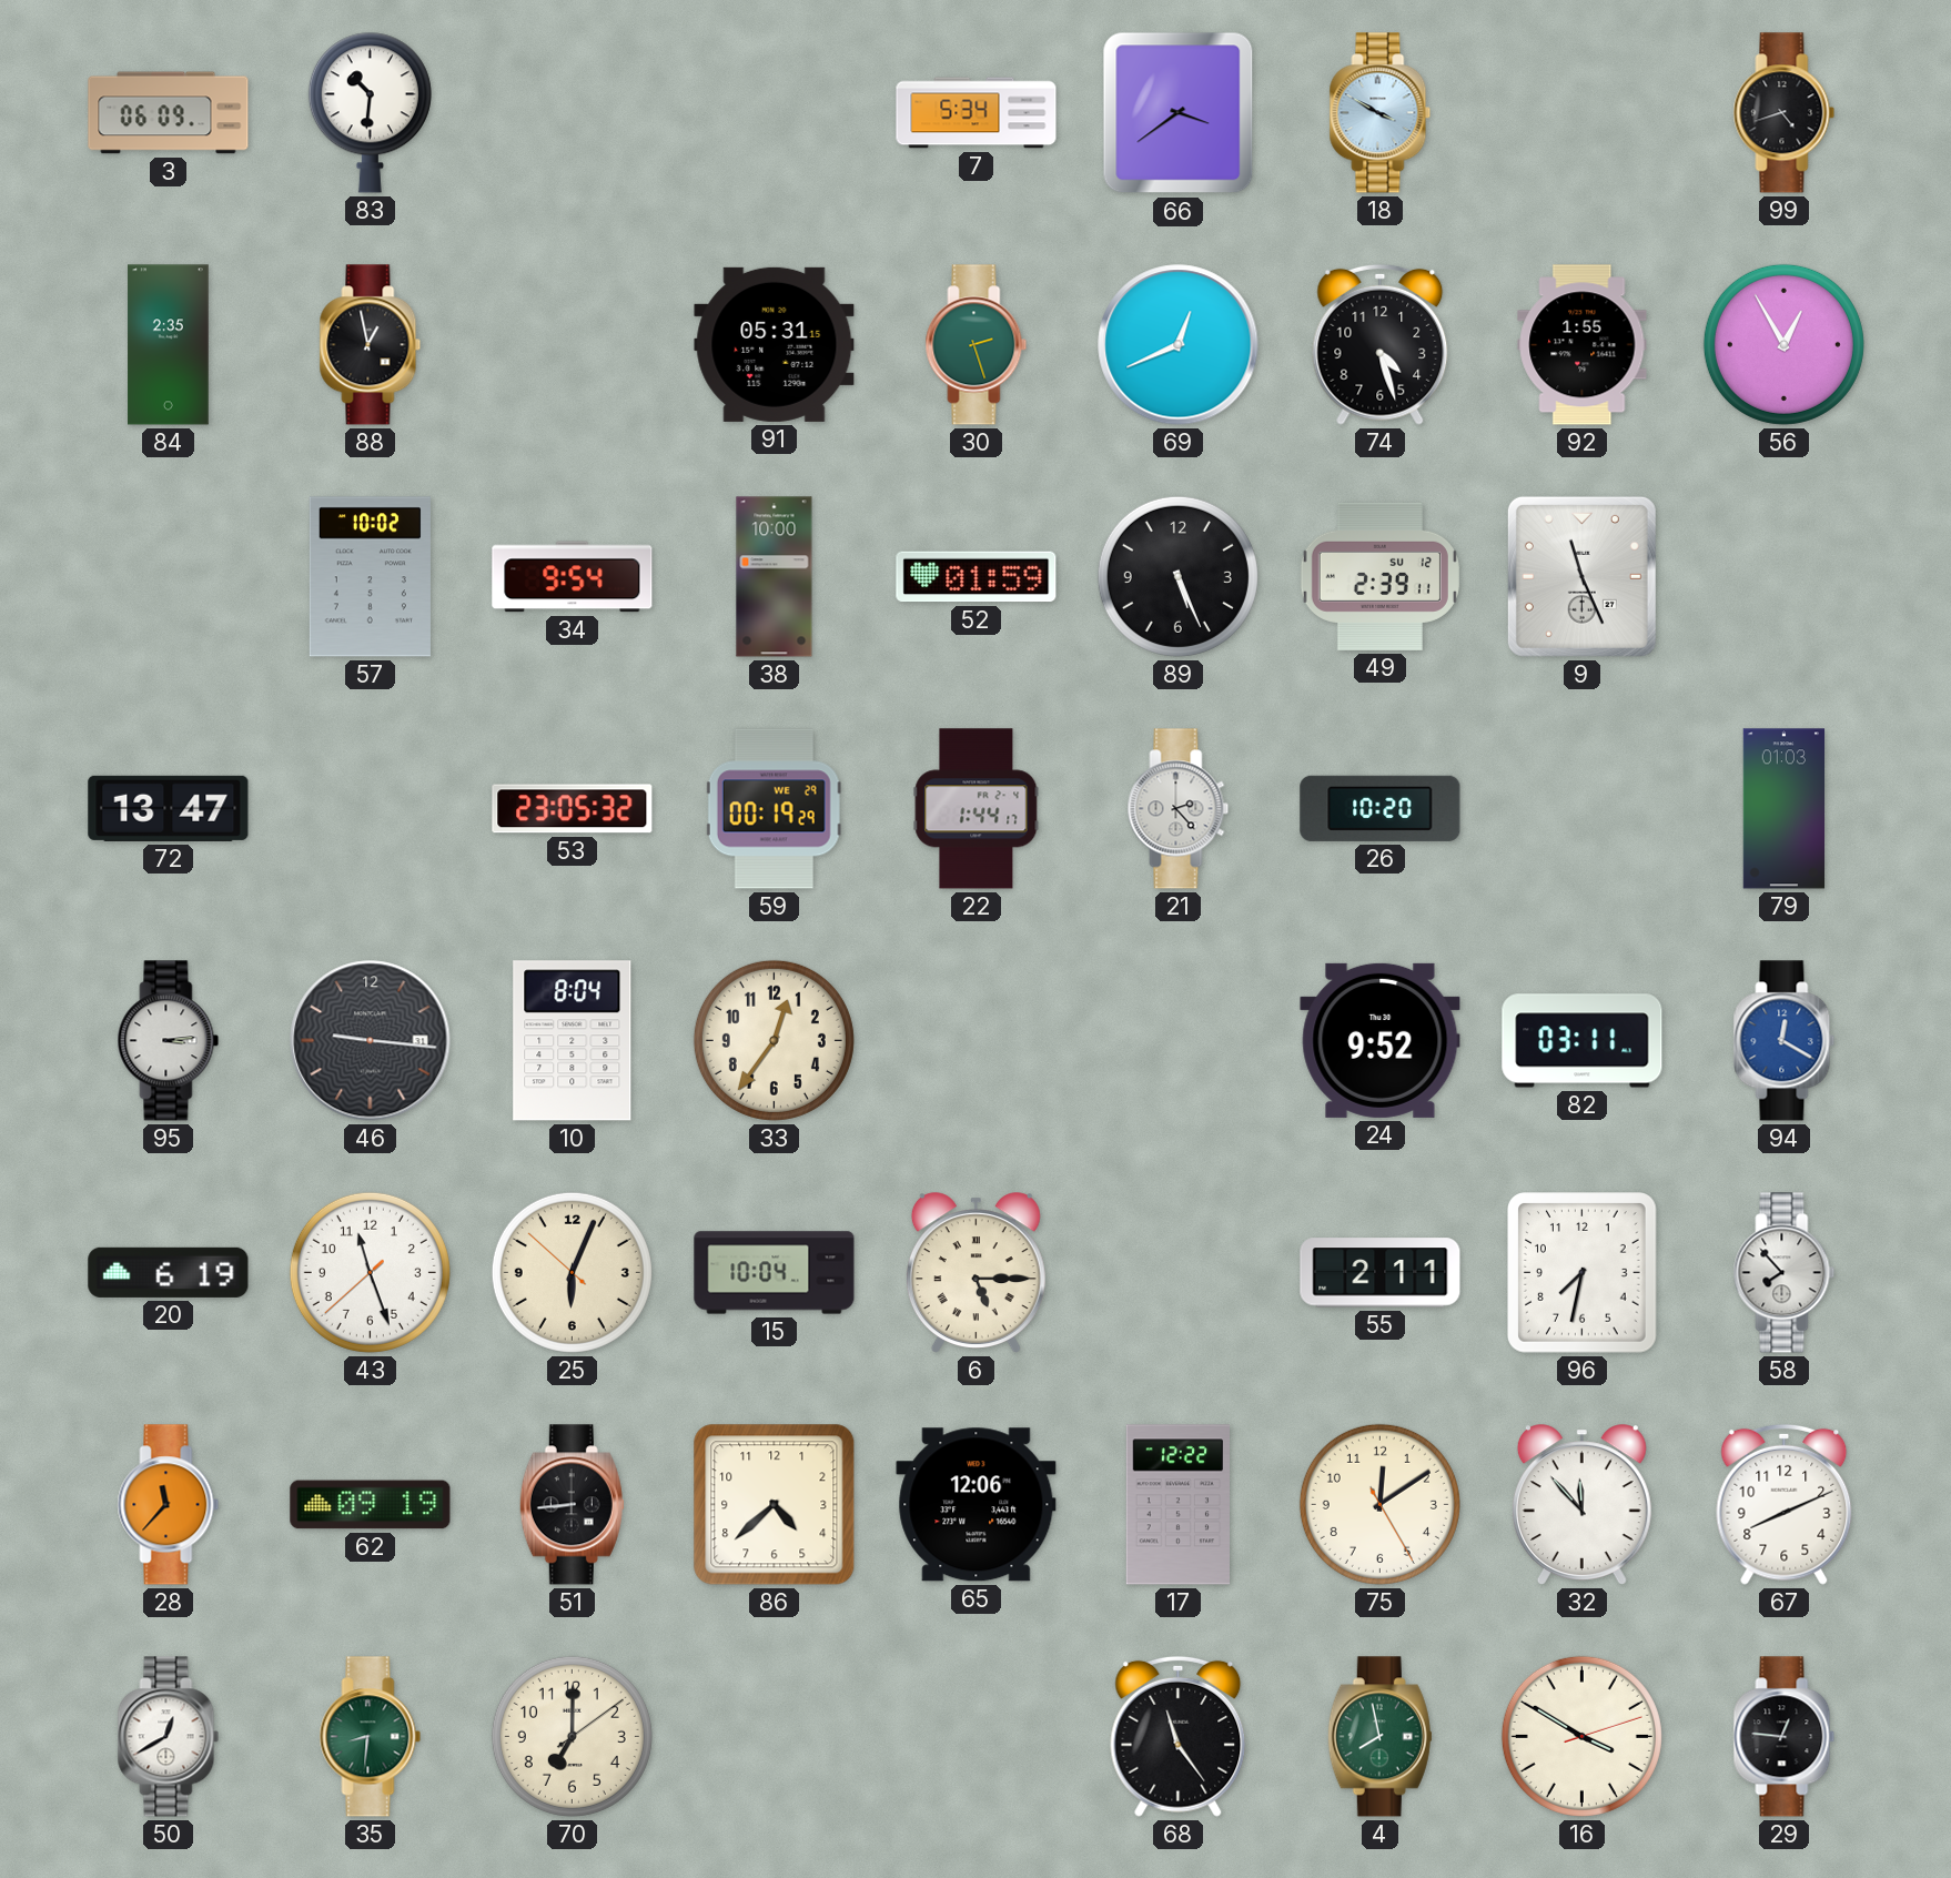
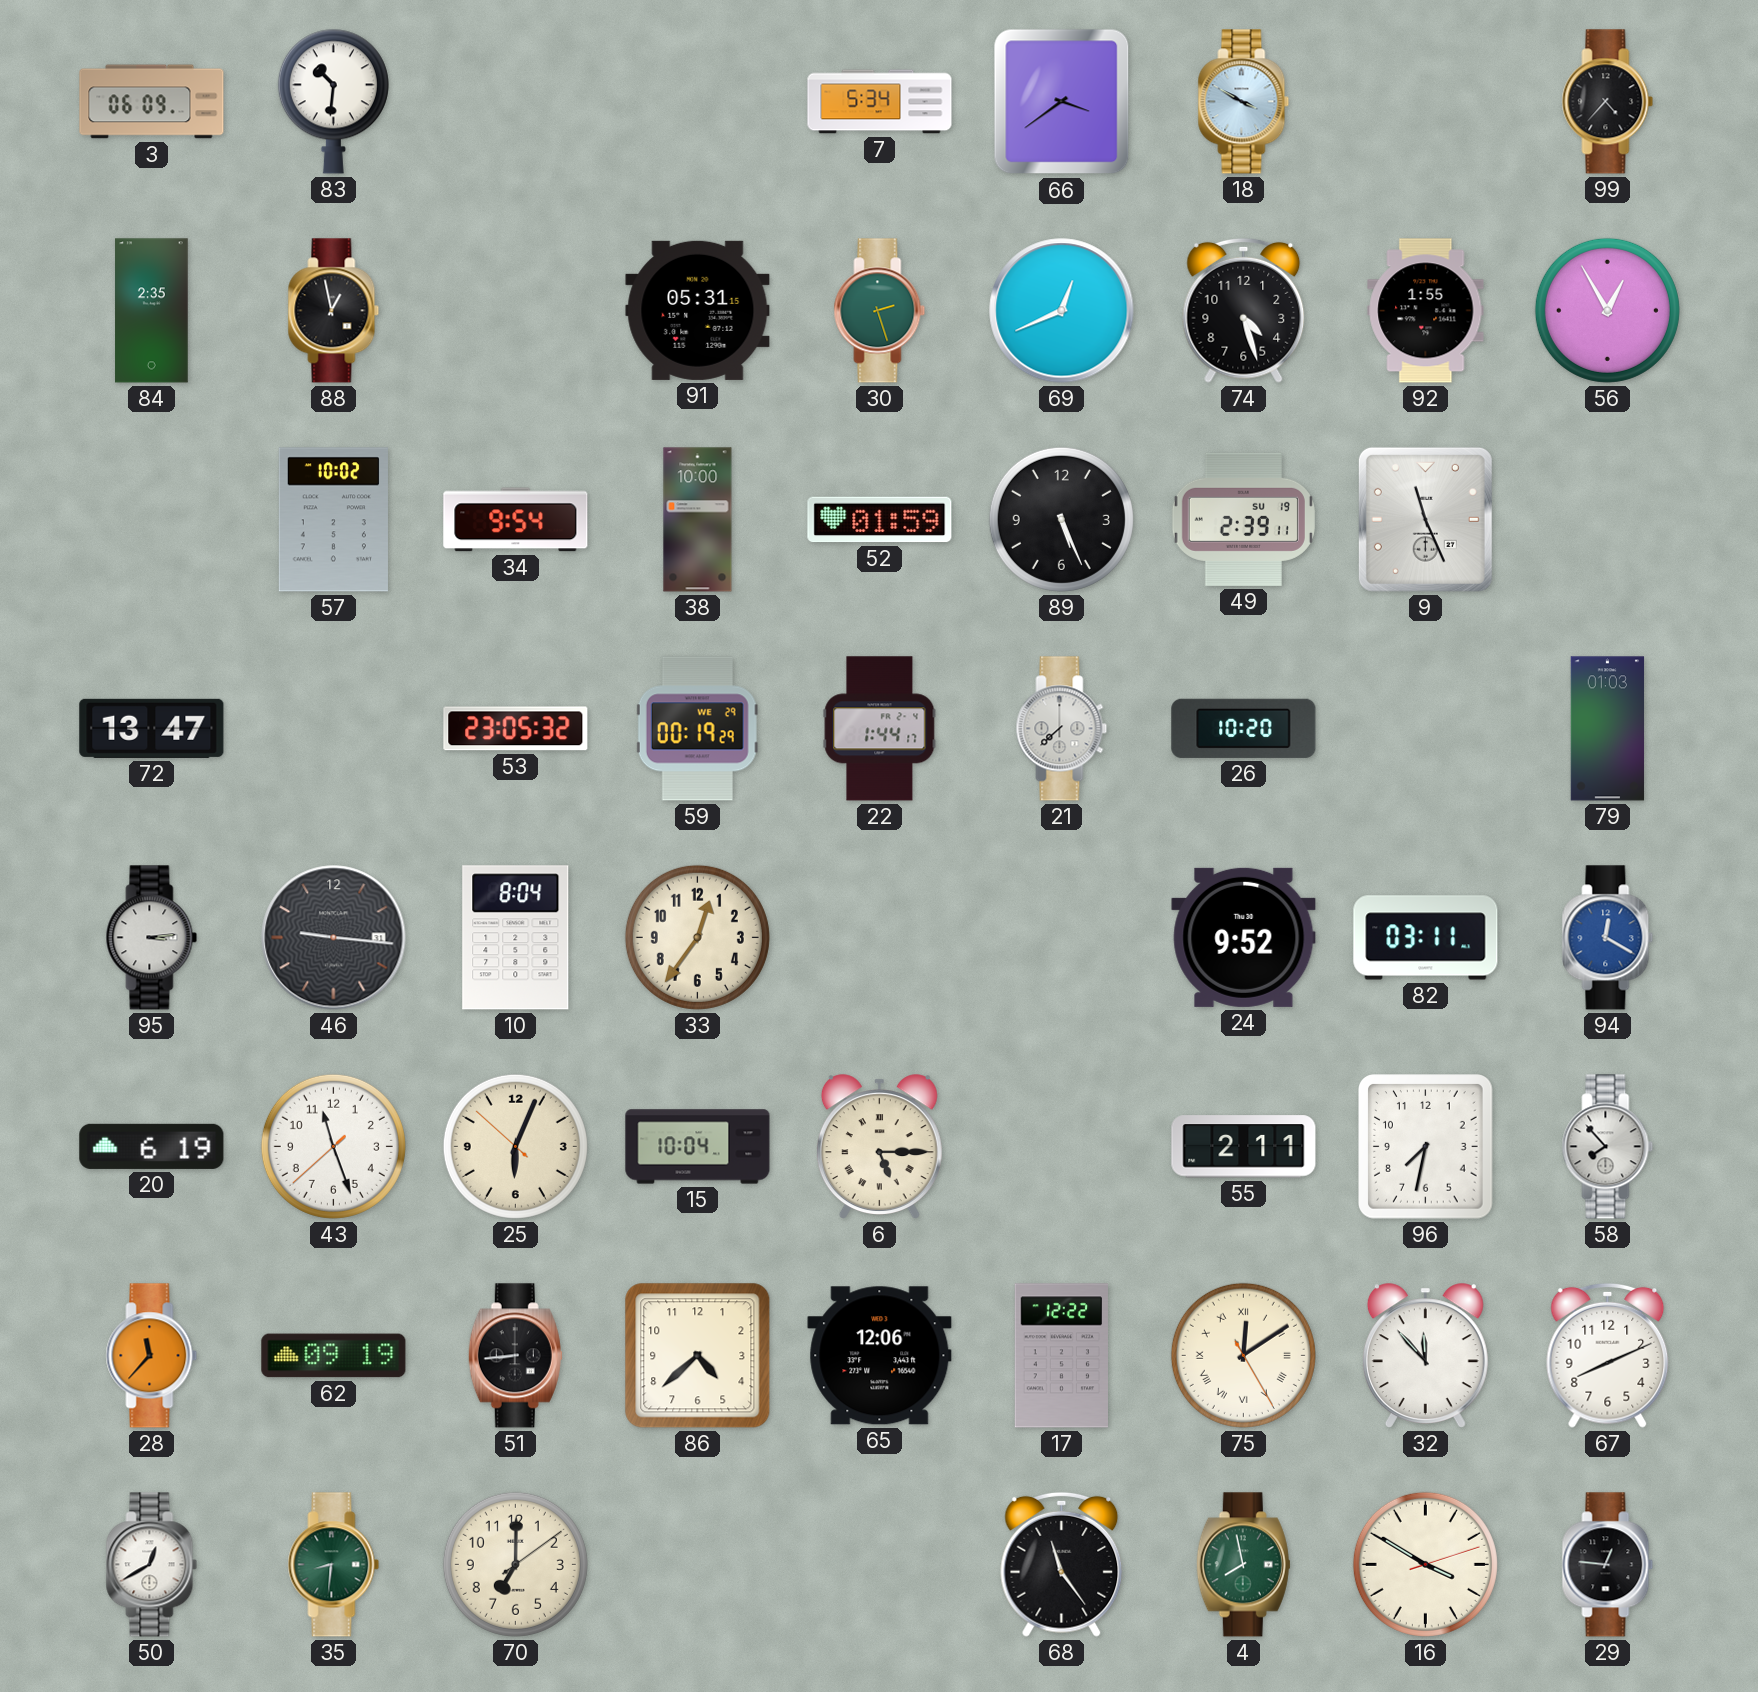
99: 4:42 -> 4:37
49 date: SU 12 -> SU 19
21: 2:23 -> 7:38
75 numerals: Arabic -> Roman
